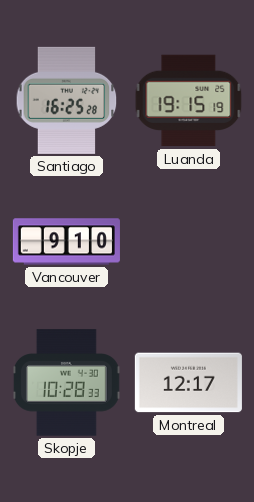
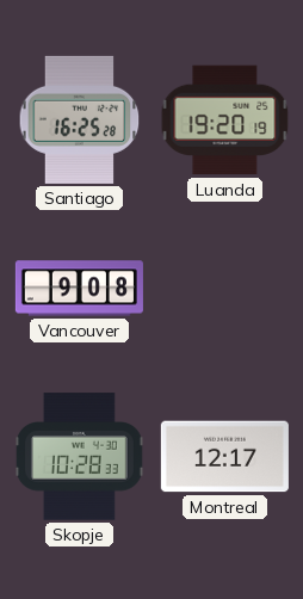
Luanda: 19:15 -> 19:20
Vancouver: 9:10 -> 9:08
